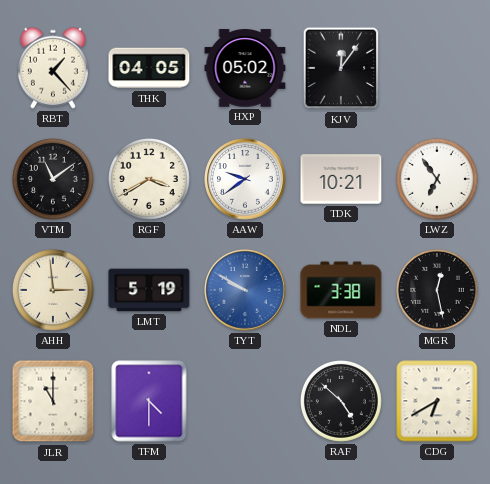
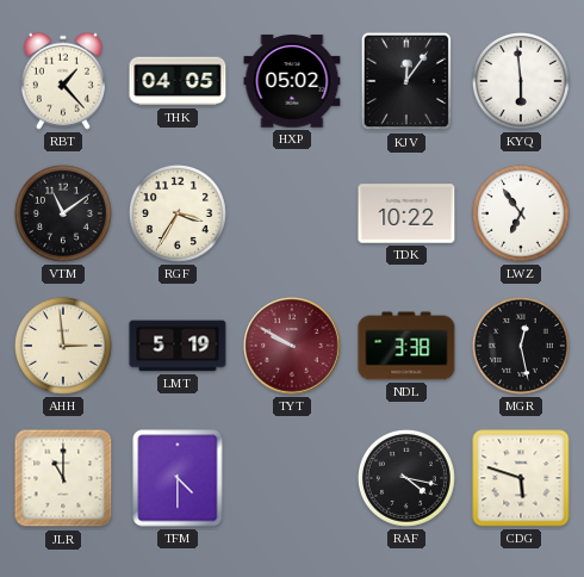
KYQ: none -> 5:59
RGF: 3:40 -> 3:35
AAW: 9:39 -> none
TDK: 10:21 -> 10:22
TYT dial: blue -> burgundy
RAF: 4:52 -> 4:17
CDG: 6:40 -> 5:48
